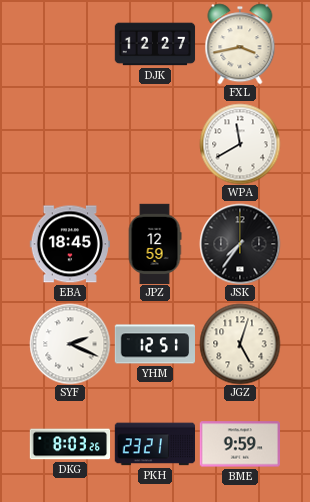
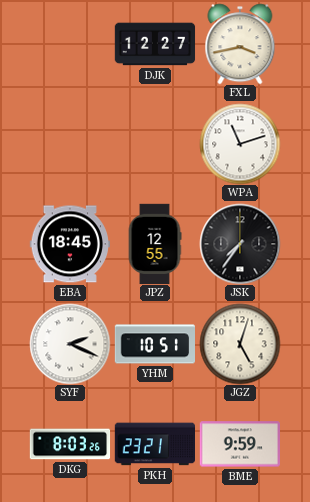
WPA: 11:40 -> 11:12
JPZ: 12:59 -> 12:55
YHM: 12:51 -> 10:51
